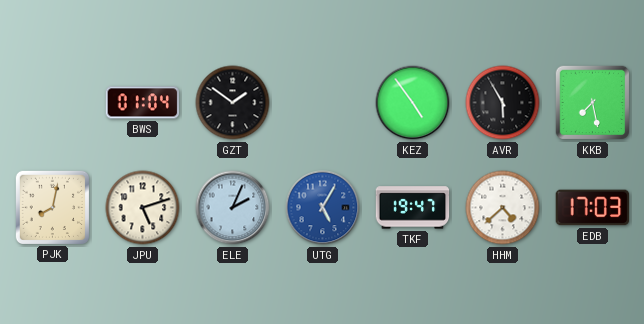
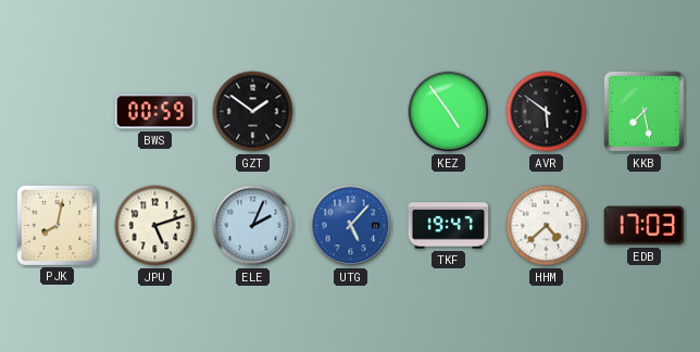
BWS: 01:04 -> 00:59
AVR: 5:55 -> 5:51
UTG: 5:05 -> 5:07
